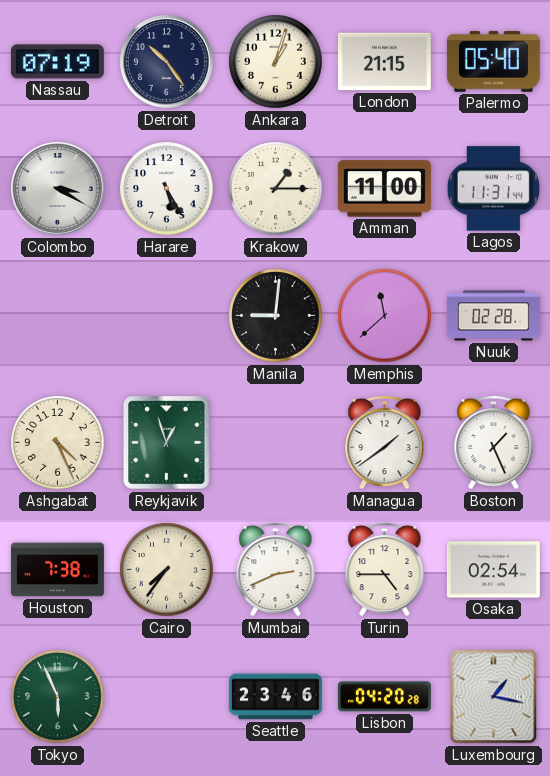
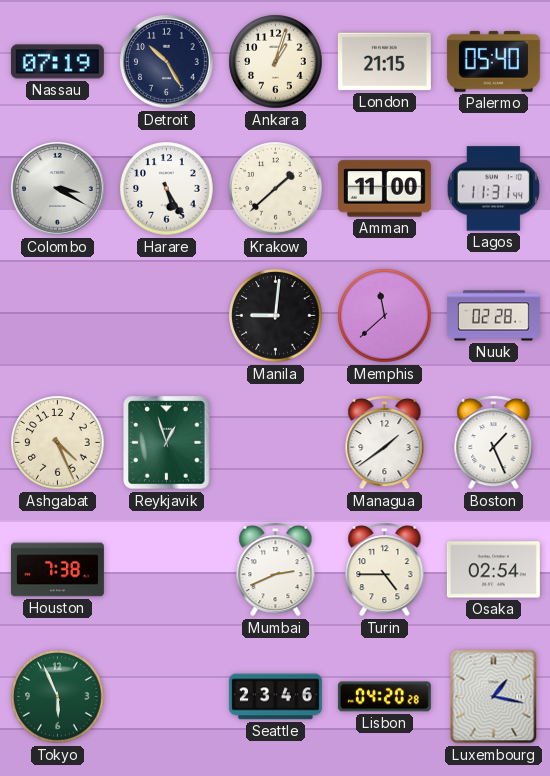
Detroit: 10:24 -> 10:25
Krakow: 1:15 -> 1:38
Cairo: 7:36 -> none
